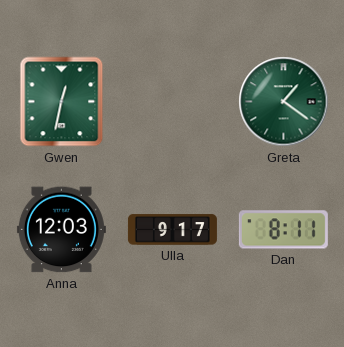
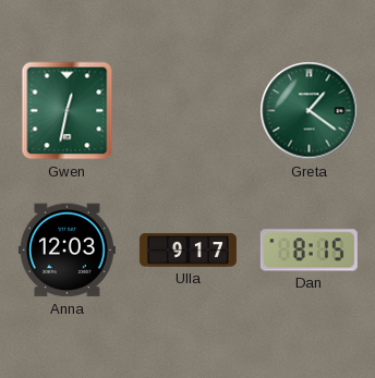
Dan: 8:11 -> 8:15
